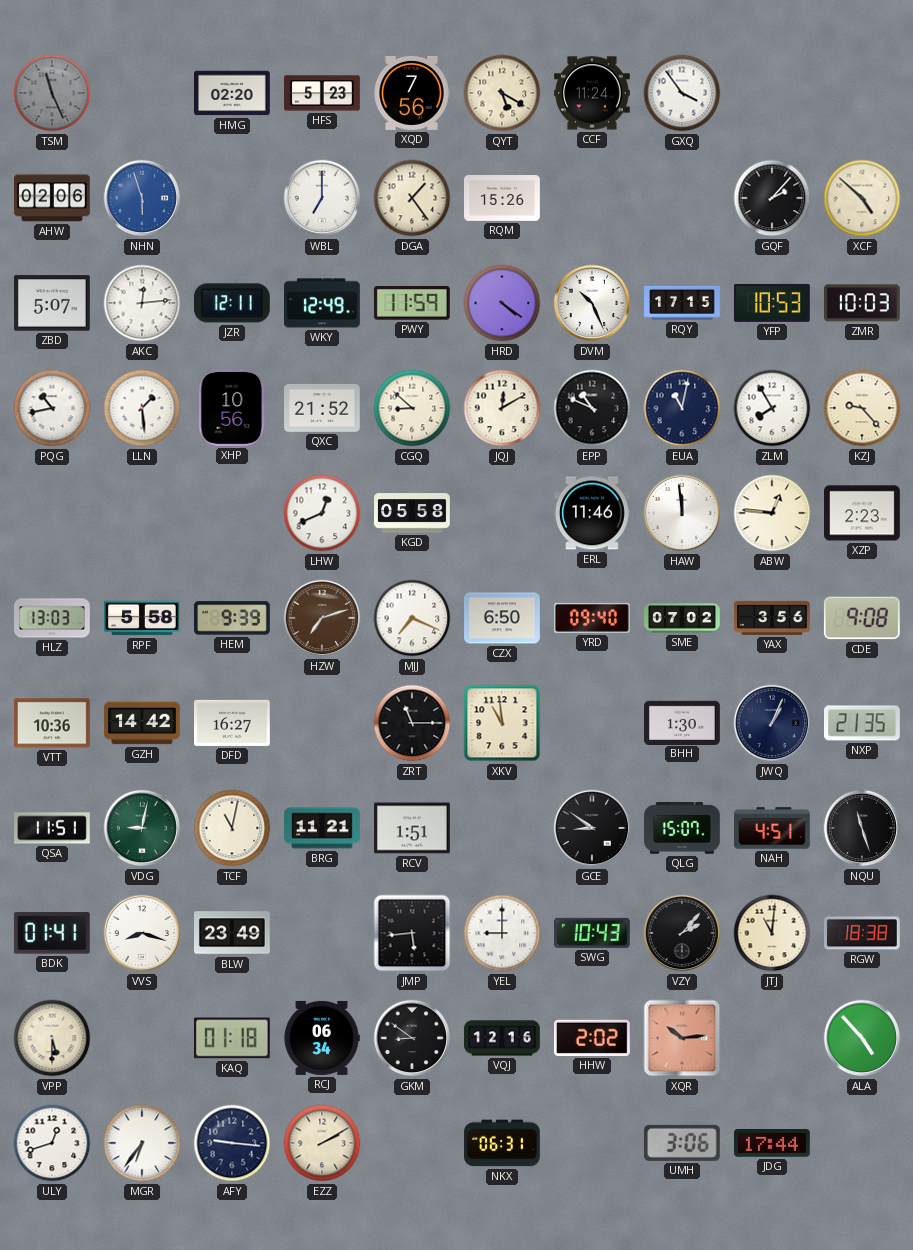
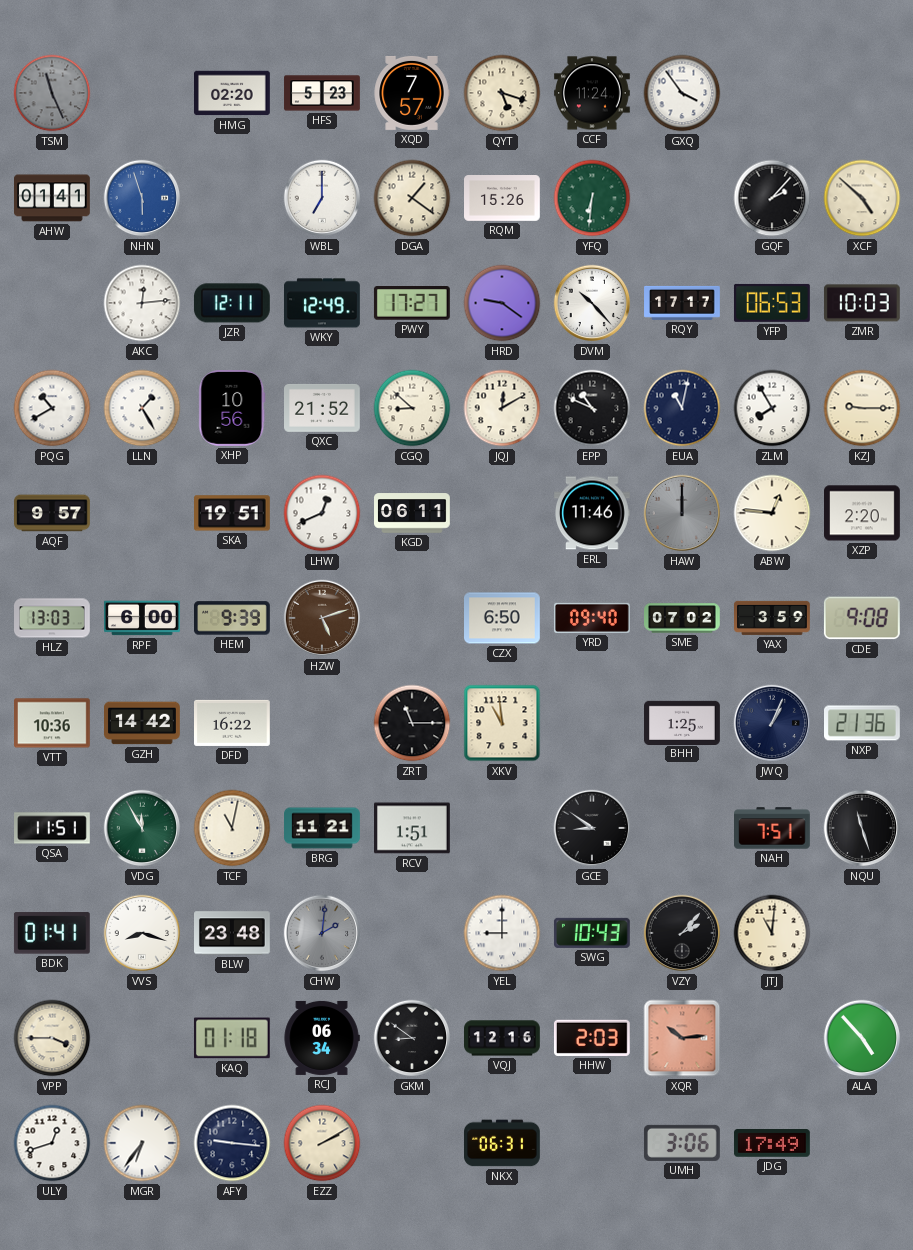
XQD: 7:56 -> 7:57
QYT: 5:20 -> 5:18
AHW: 02:06 -> 01:41
DGA: 1:24 -> 1:21
YFQ: none -> 6:31
ZBD: 5:07 -> none
PWY: 11:59 -> 17:27
HRD: 4:21 -> 9:21
DVM: 10:26 -> 10:23
RQY: 17:15 -> 17:17
YFP: 10:53 -> 06:53
PQG: 10:43 -> 10:40
LLN: 1:29 -> 1:25
KZJ: 9:23 -> 9:15
AQF: none -> 9:57
SKA: none -> 19:51
KGD: 05:58 -> 06:11
HAW: 11:59 -> 12:00
HAW dial: white -> grey
XZP: 2:23 -> 2:20
RPF: 5:58 -> 6:00
HZW: 7:12 -> 5:12
MJJ: 7:19 -> none
YAX: 3:56 -> 3:59
DFD: 16:27 -> 16:22
BHH: 1:30 -> 1:25
NXP: 21:35 -> 21:36
VDG: 9:02 -> 11:55
QLG: 15:07 -> none
NAH: 4:51 -> 7:51
BLW: 23:49 -> 23:48
CHW: none -> 2:01
JMP: 5:44 -> none
RGW: 18:38 -> none
VPP: 5:30 -> 3:45
HHW: 2:02 -> 2:03
JDG: 17:44 -> 17:49
